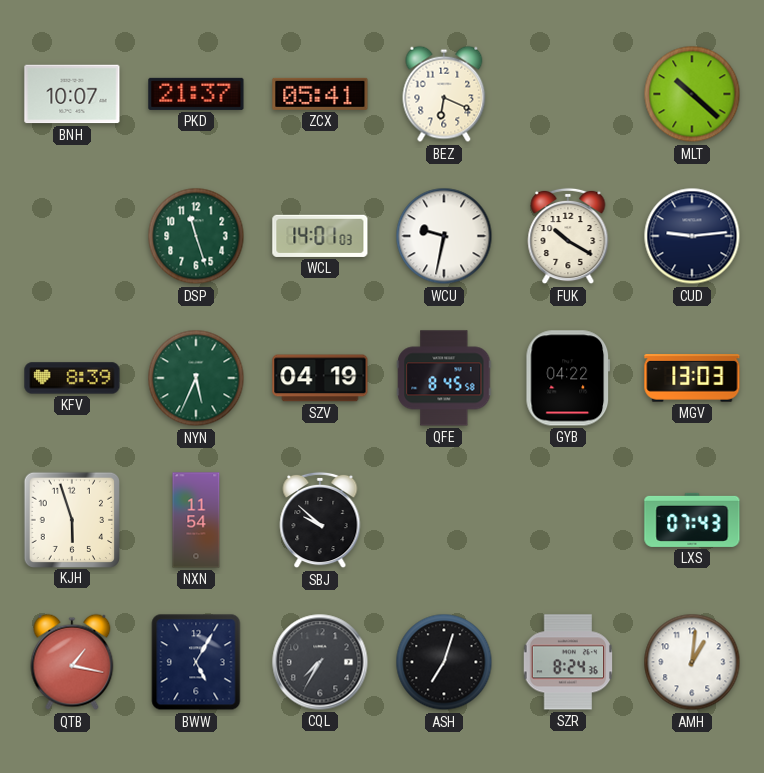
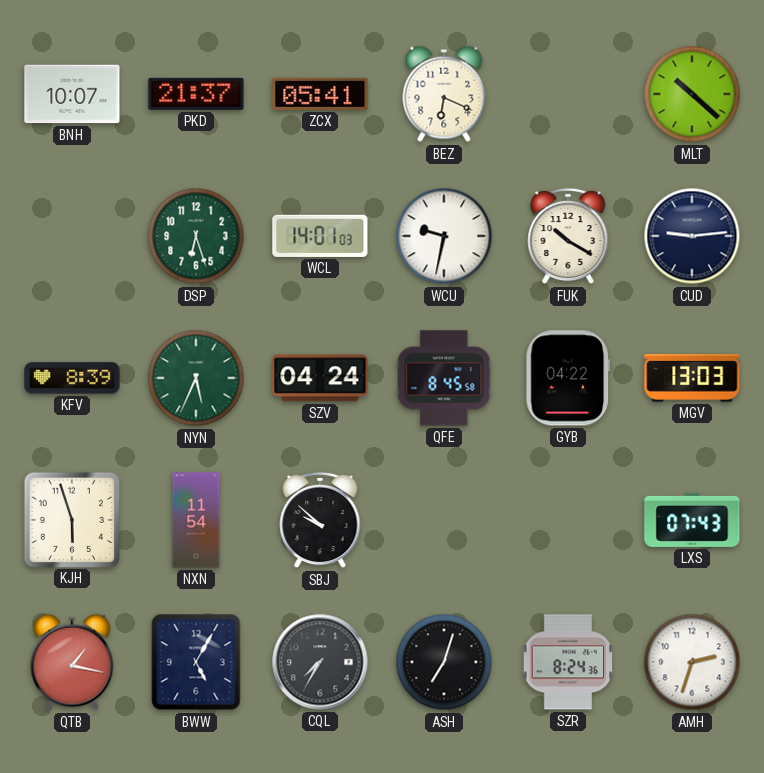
DSP: 11:27 -> 6:27
SZV: 04:19 -> 04:24
AMH: 1:01 -> 2:33
